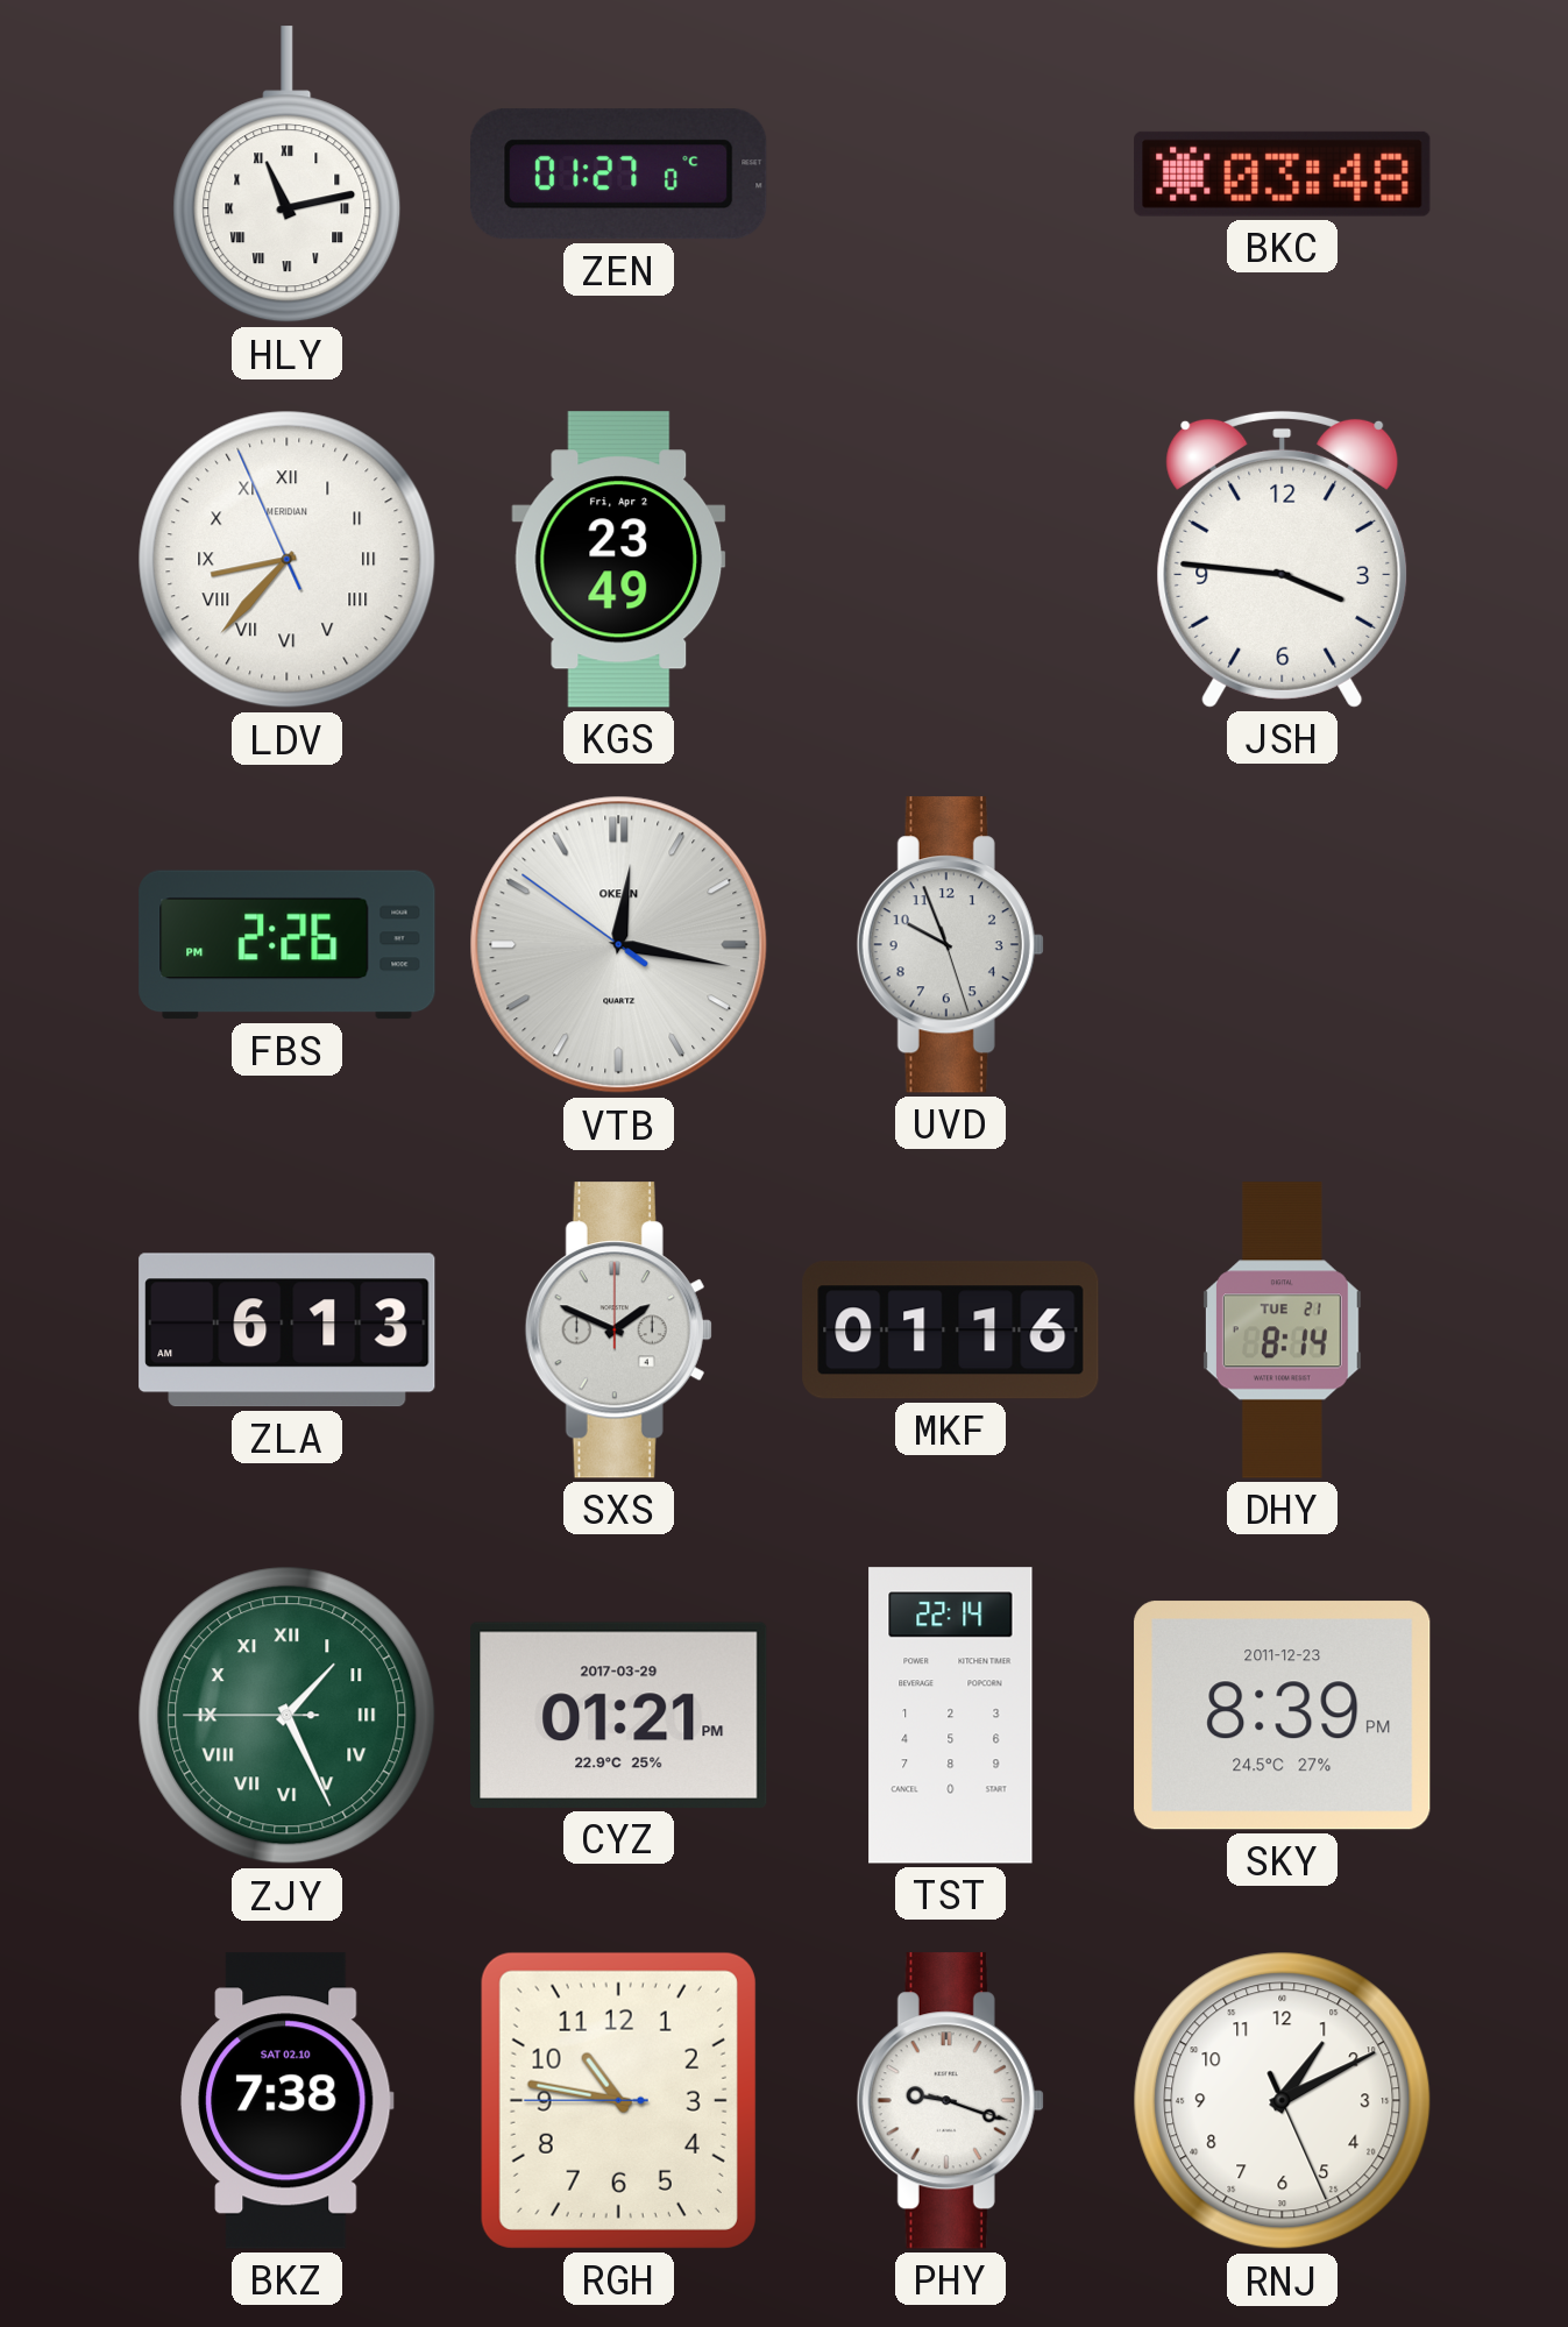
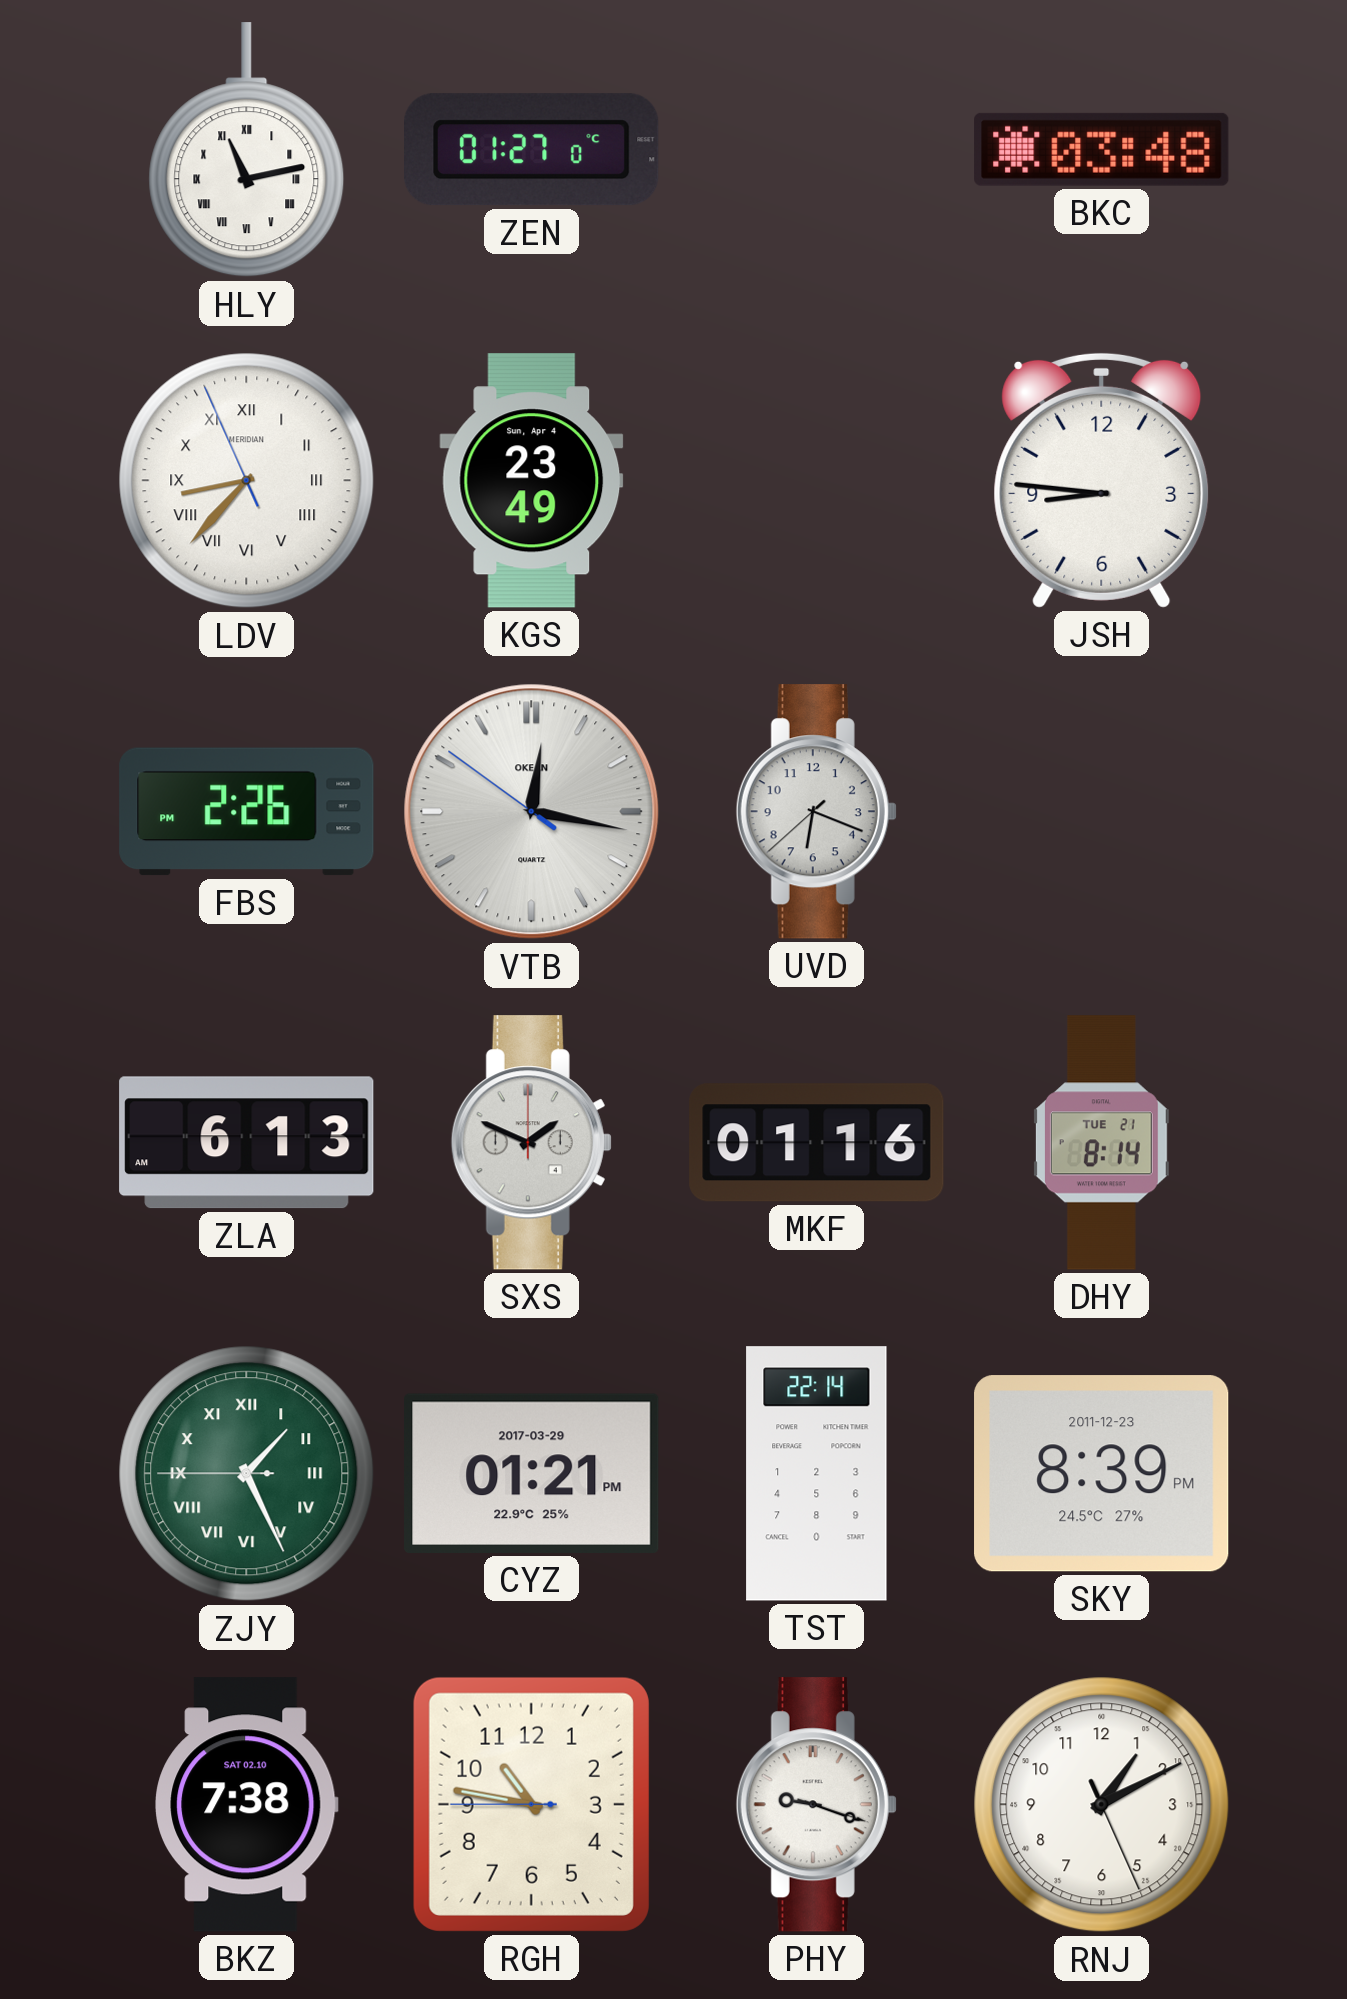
KGS date: Fri, Apr 2 -> Sun, Apr 4
JSH: 3:46 -> 8:46
UVD: 9:56 -> 6:18
